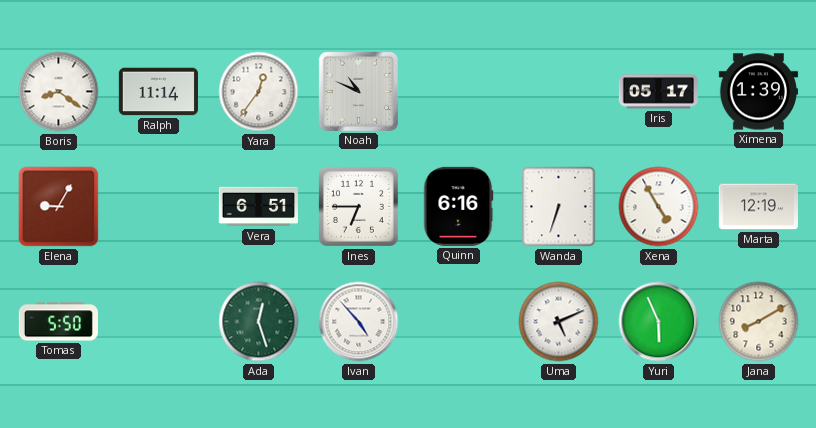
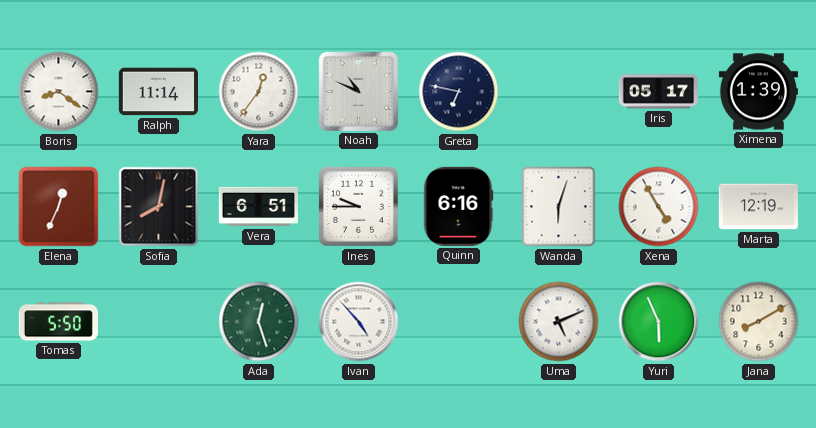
Greta: none -> 6:47
Elena: 9:05 -> 12:34
Sofia: none -> 8:02
Ines: 6:45 -> 9:45
Wanda: 6:33 -> 6:03
